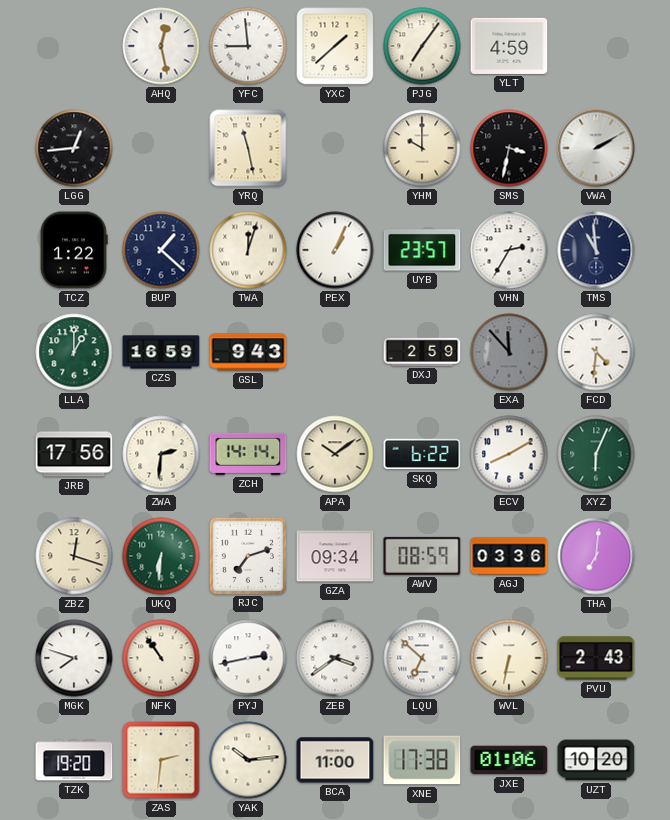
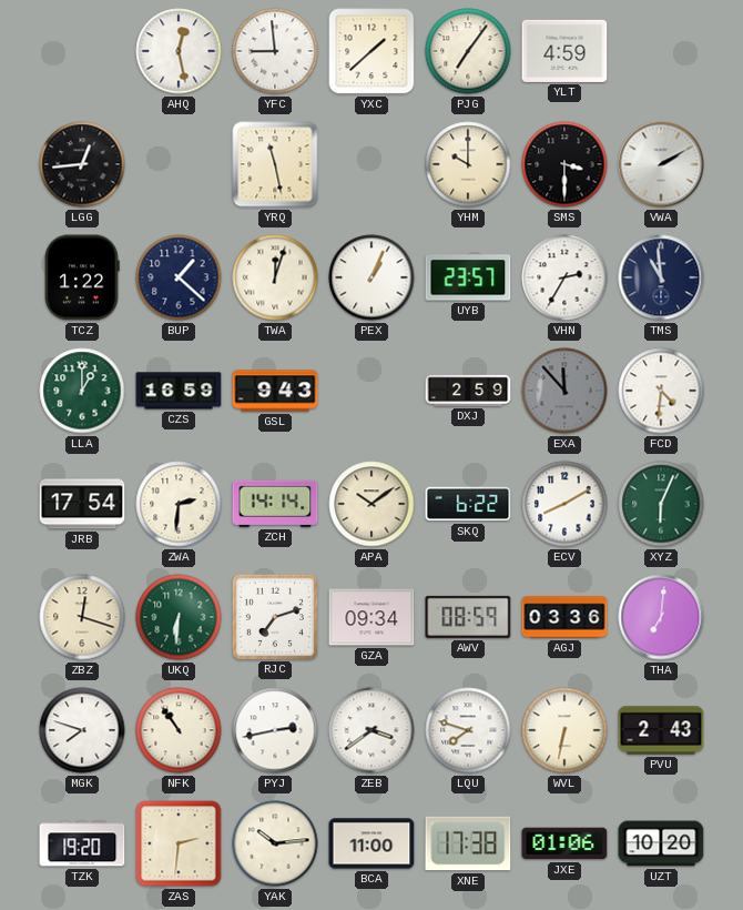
SMS: 3:32 -> 3:30
JRB: 17:56 -> 17:54
LQU: 6:52 -> 7:48
